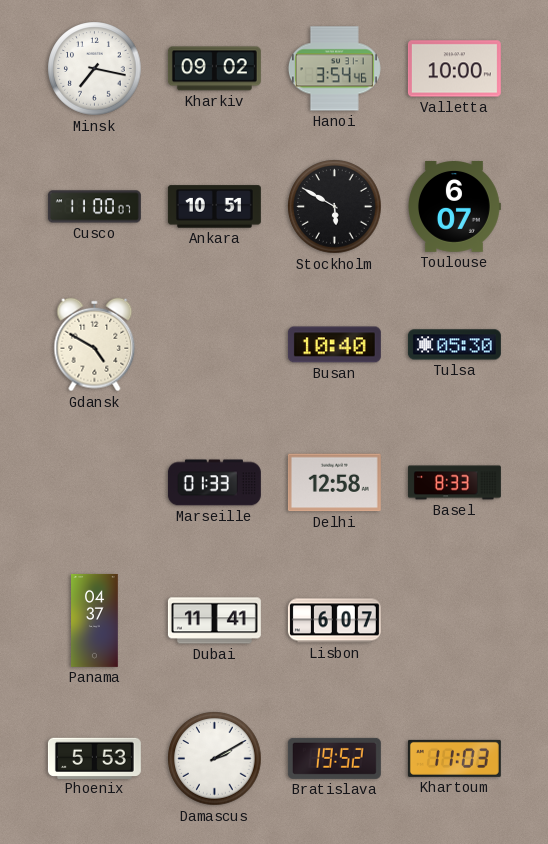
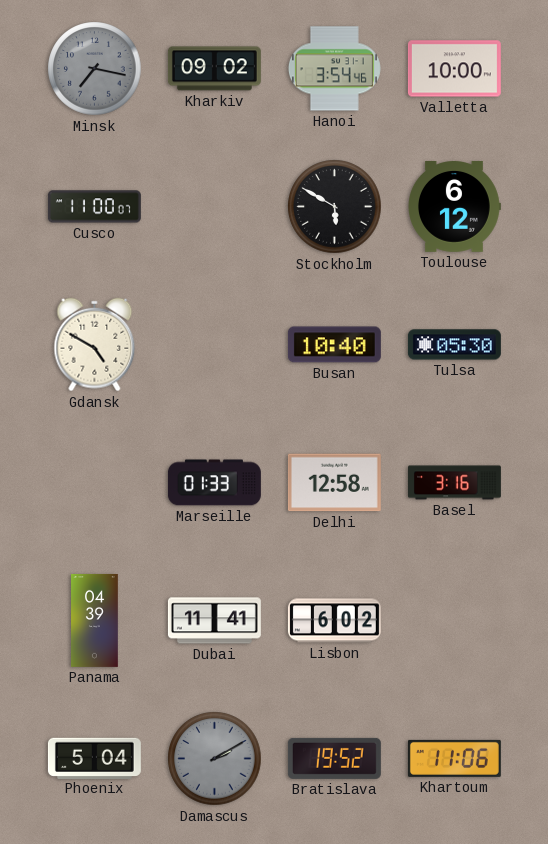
Minsk dial: white -> grey
Ankara: 10:51 -> none
Toulouse: 6:07 -> 6:12
Basel: 8:33 -> 3:16
Panama: 04:37 -> 04:39
Lisbon: 6:07 -> 6:02
Phoenix: 5:53 -> 5:04
Damascus dial: white -> grey
Khartoum: 11:03 -> 11:06
